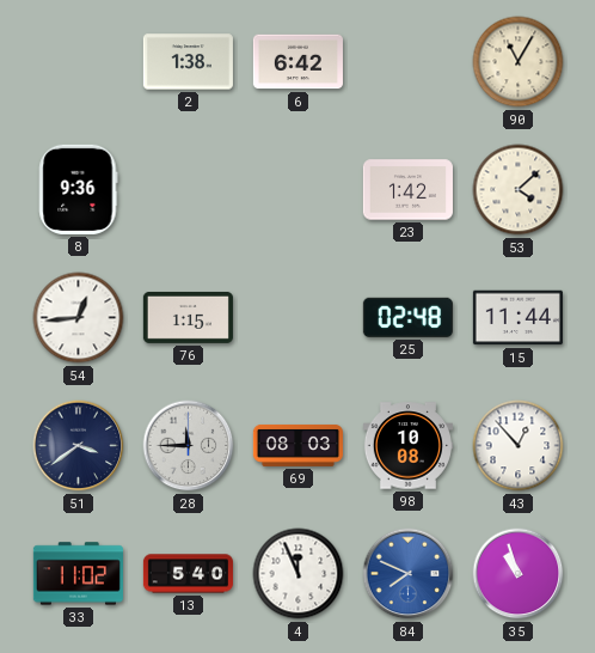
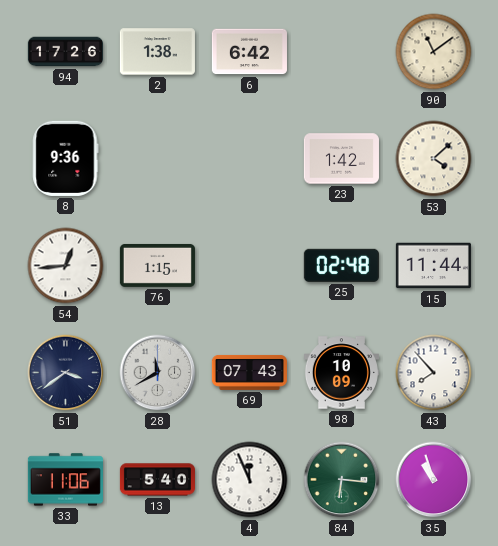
94: none -> 17:26
90: 11:05 -> 11:09
28: 11:45 -> 11:40
69: 08:03 -> 07:43
98: 10:08 -> 10:09
43: 12:53 -> 7:53
33: 11:02 -> 11:06
84: 7:49 -> 6:16
84 dial: blue -> green
